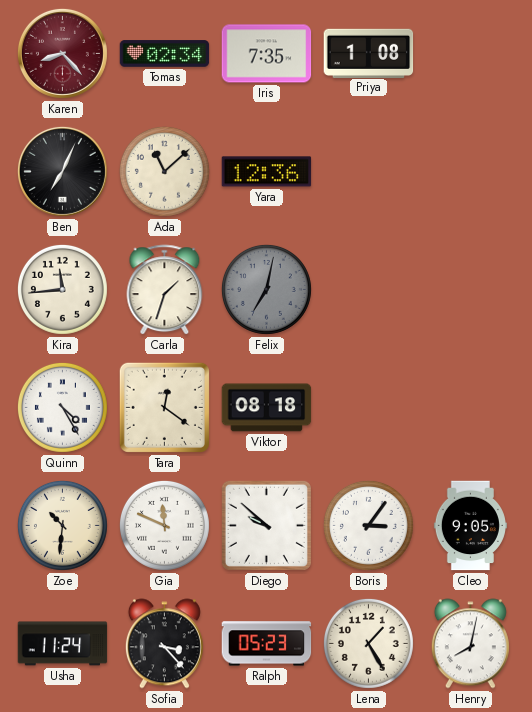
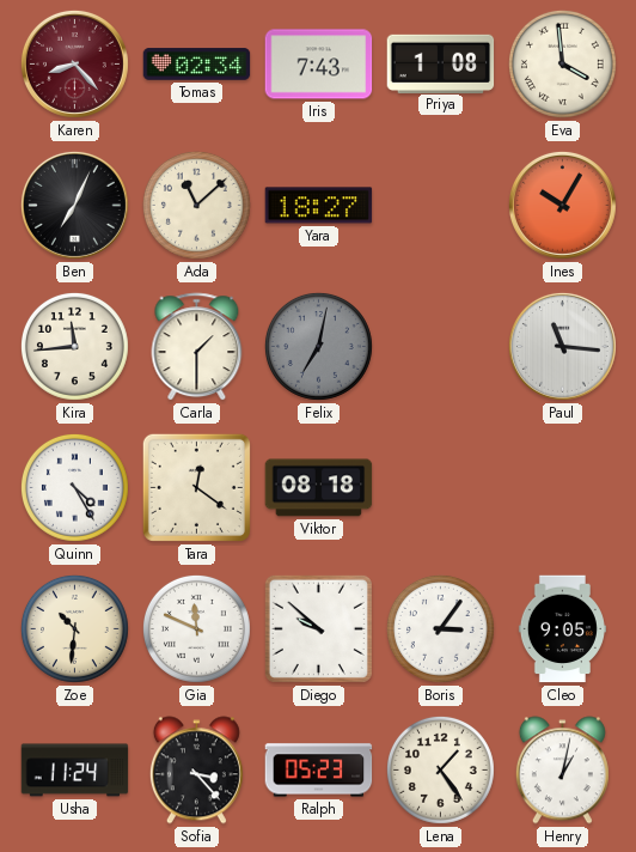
Iris: 7:35 -> 7:43
Eva: none -> 3:59
Yara: 12:36 -> 18:27
Ines: none -> 10:05
Carla: 1:33 -> 1:30
Paul: none -> 11:16
Lena: 1:25 -> 1:24
Henry: 8:02 -> 1:02
